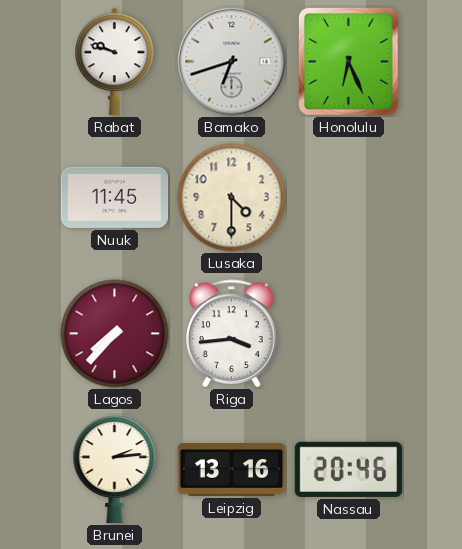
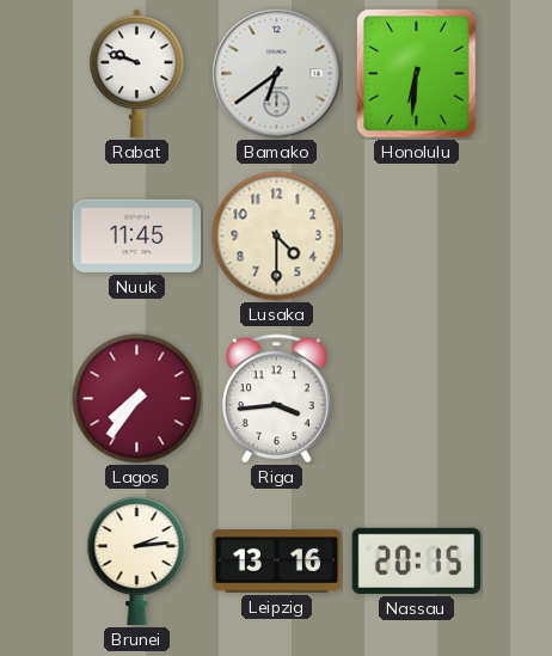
Bamako: 6:42 -> 6:39
Honolulu: 6:26 -> 6:31
Lagos: 7:37 -> 7:36
Nassau: 20:46 -> 20:15
